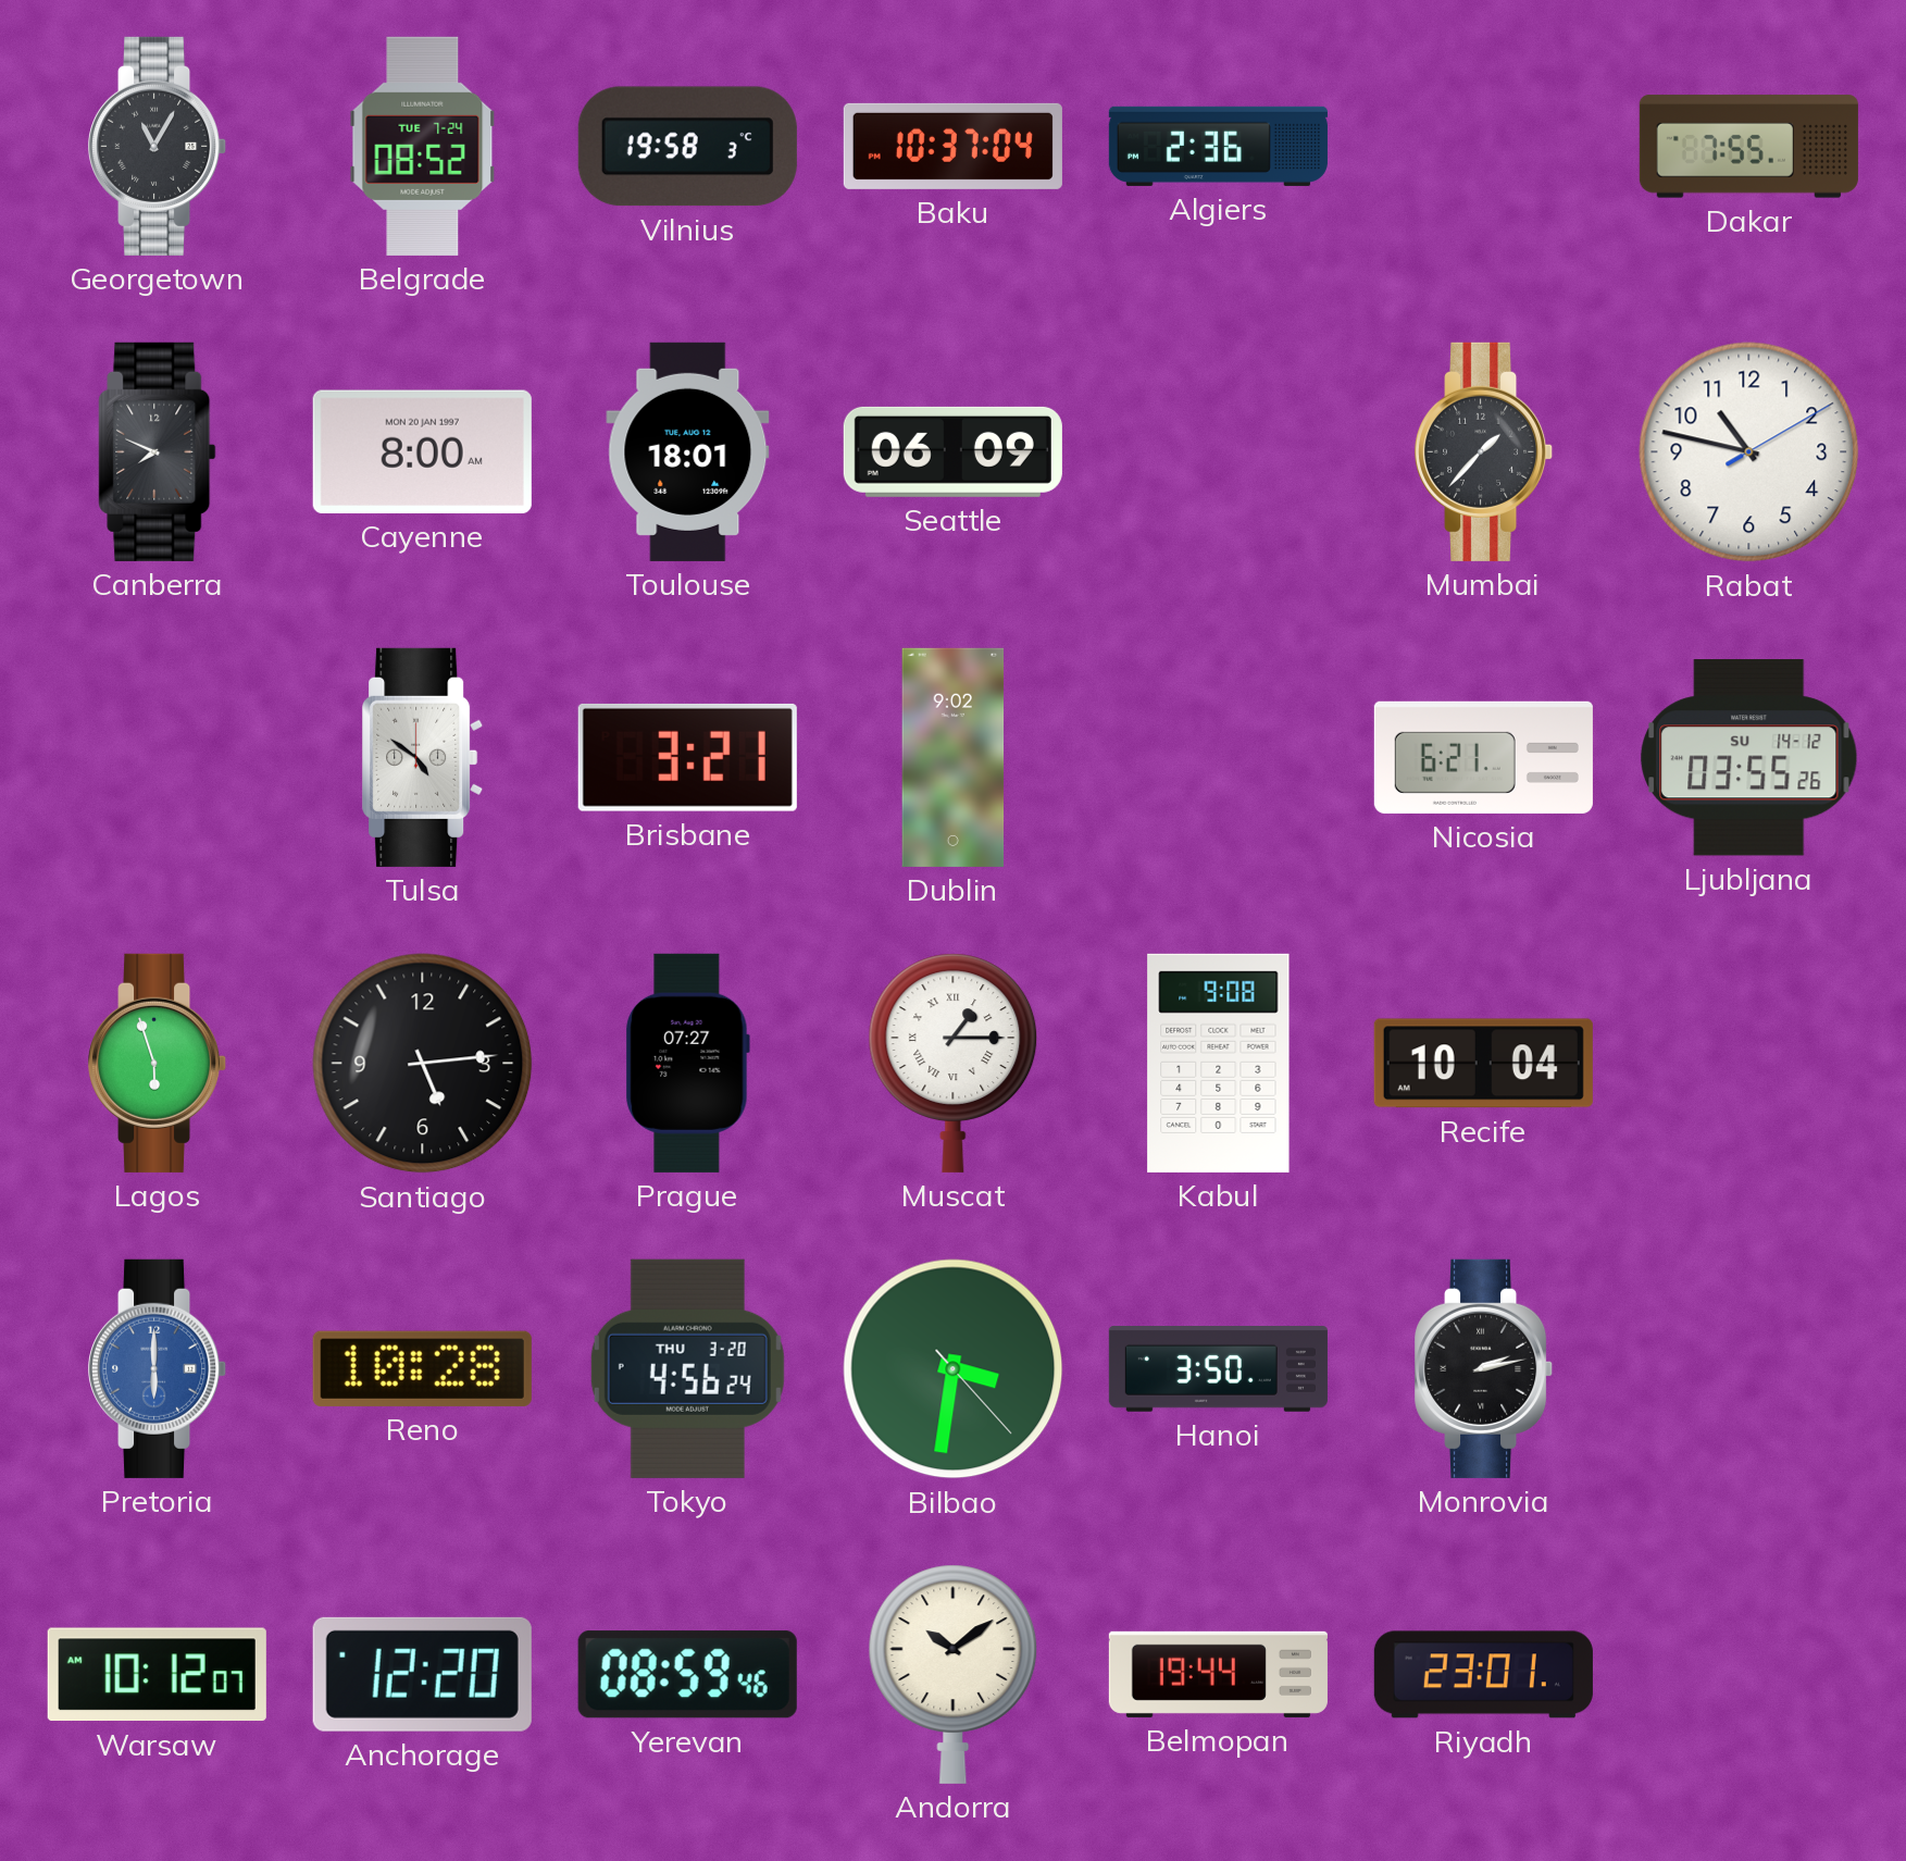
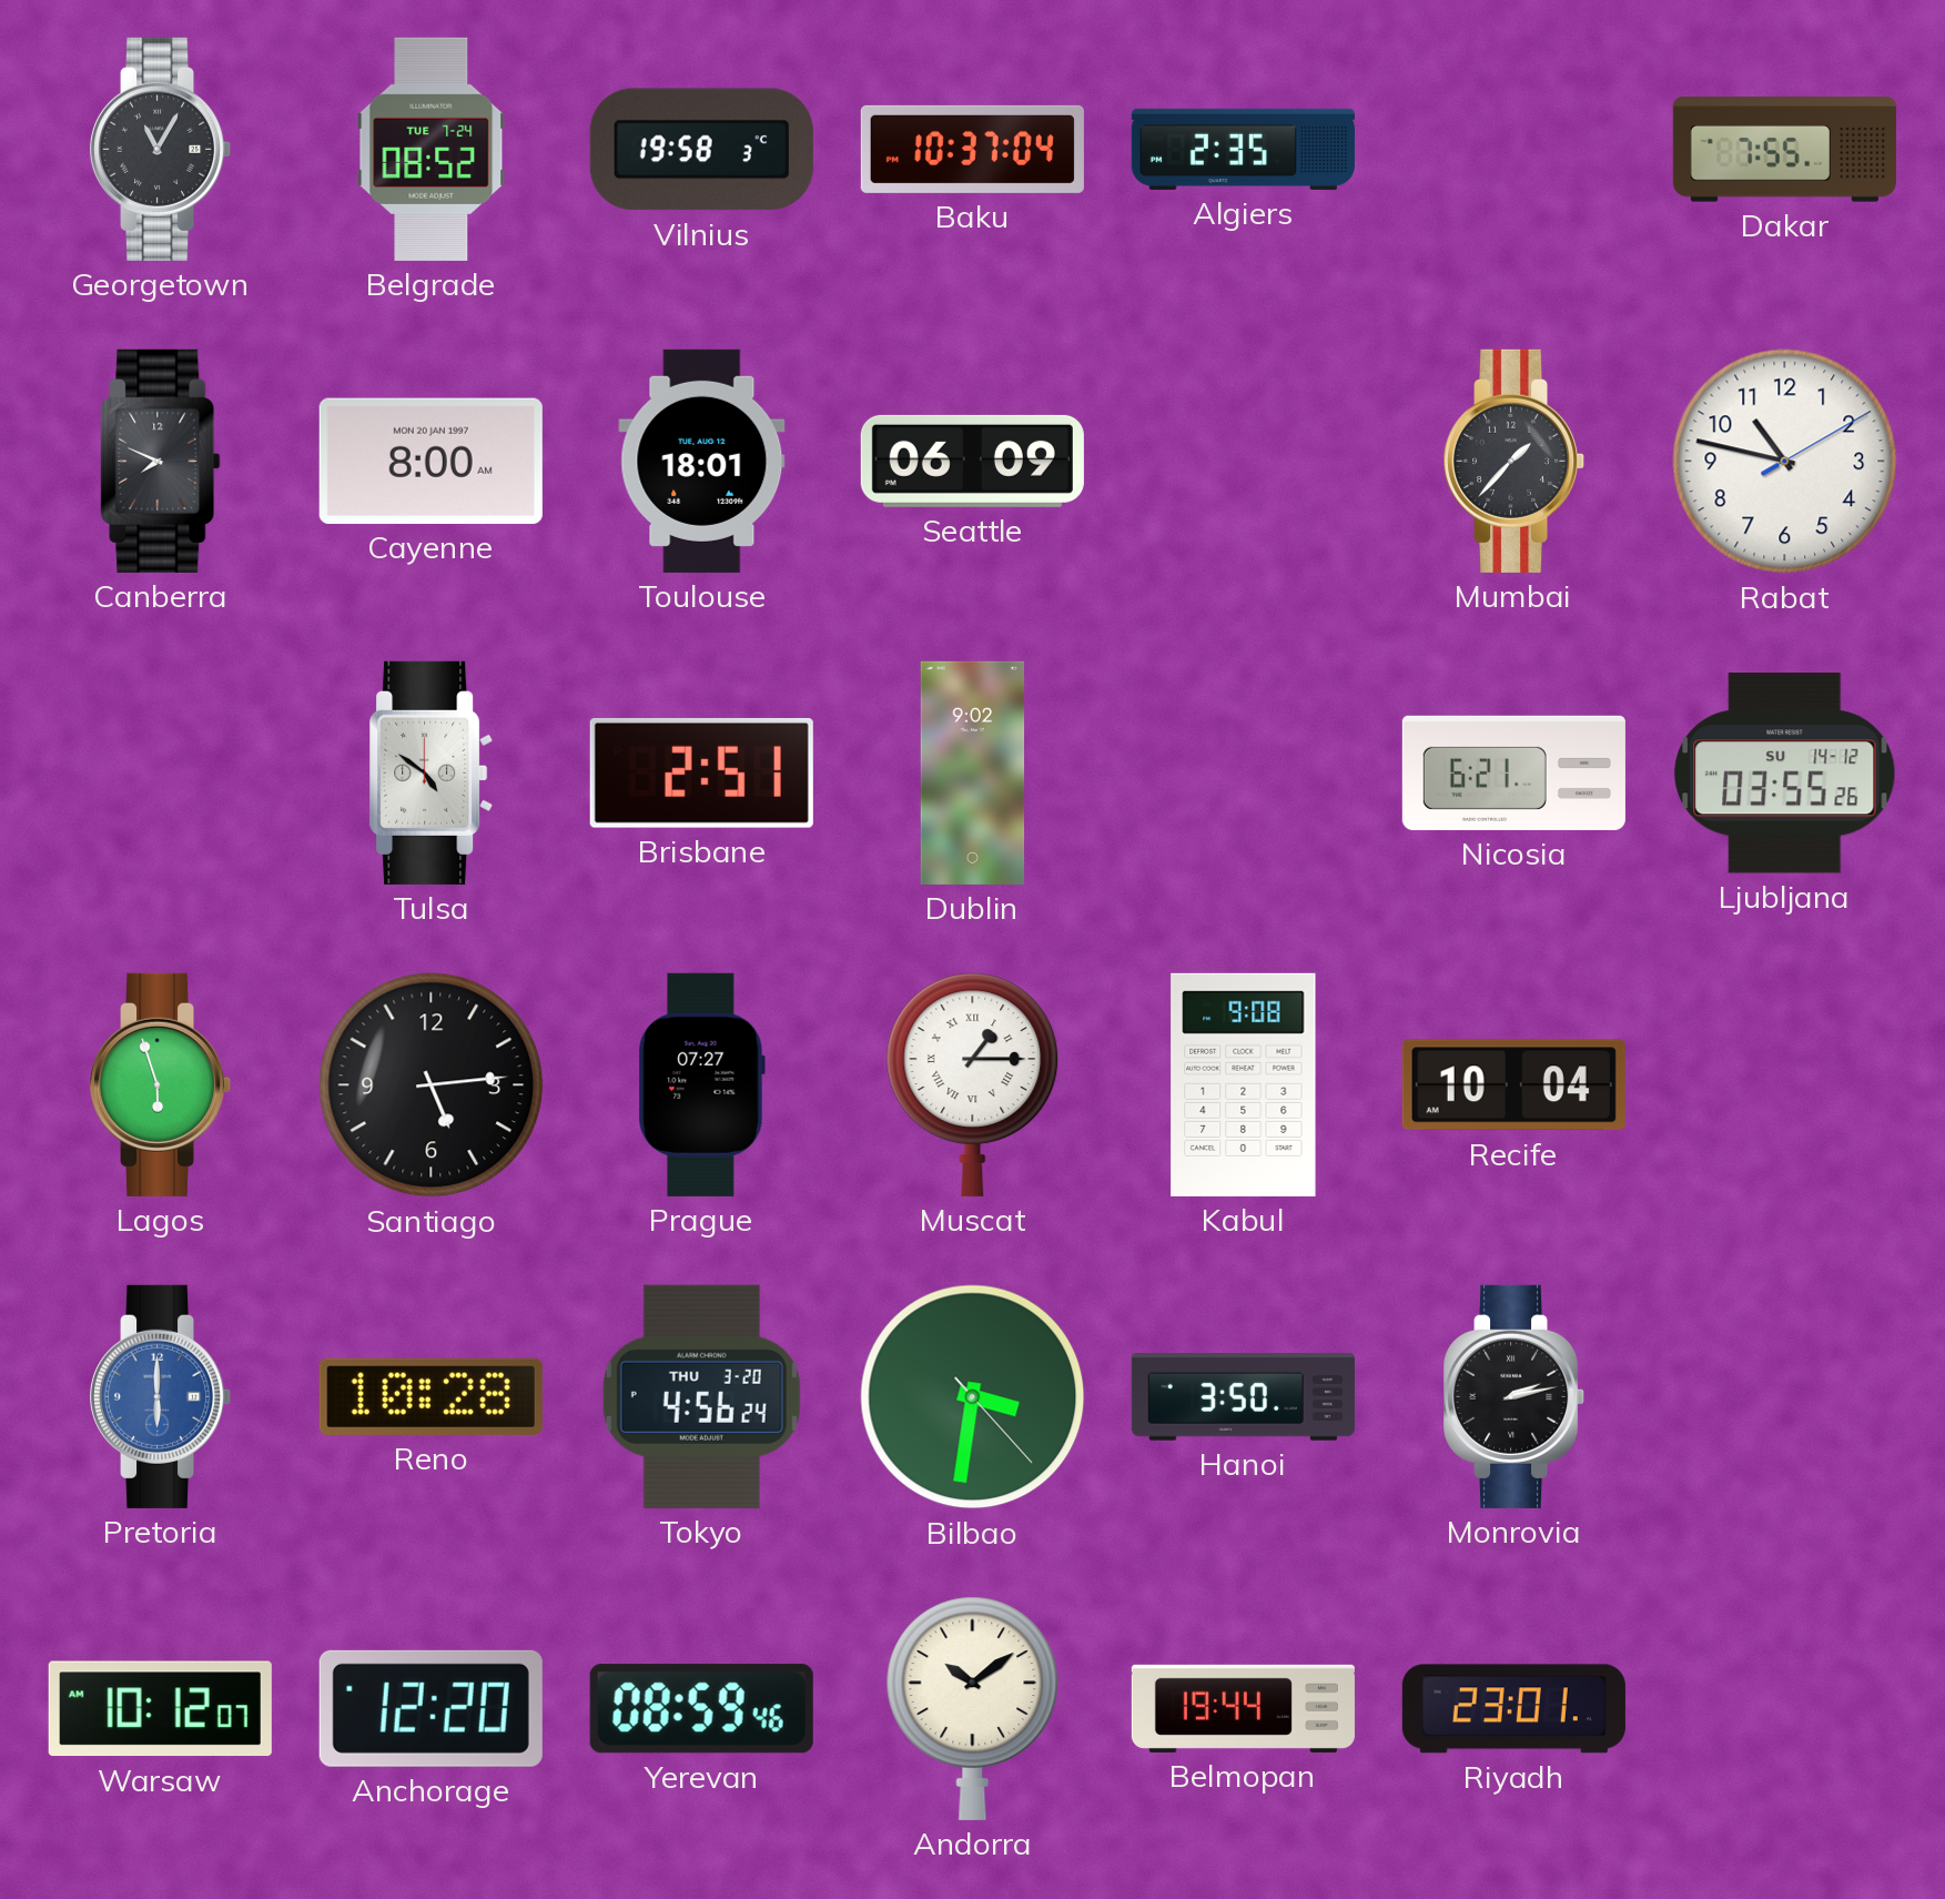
Algiers: 2:36 -> 2:35
Brisbane: 3:21 -> 2:51
